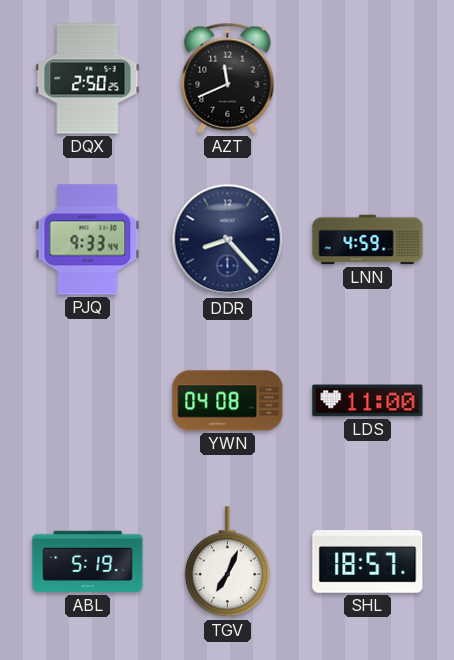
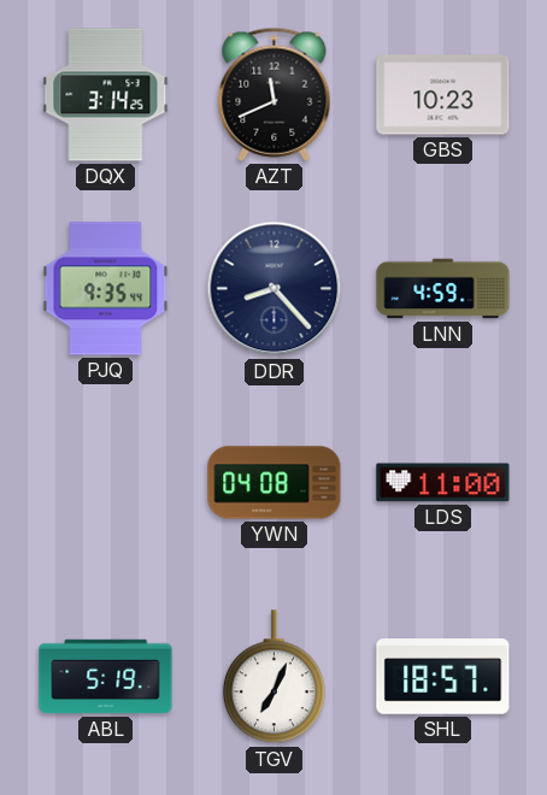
DQX: 2:50 -> 3:14
GBS: none -> 10:23
PJQ: 9:33 -> 9:35
